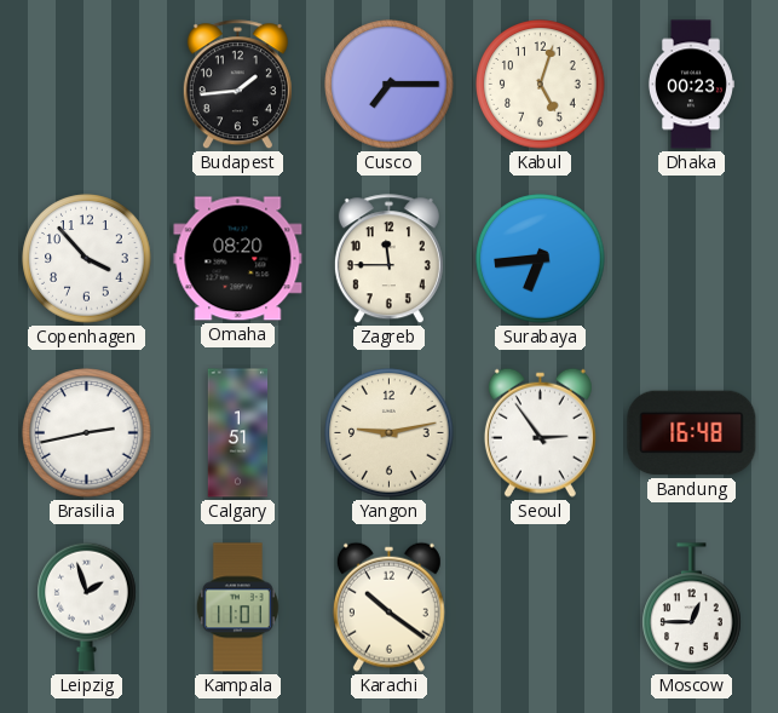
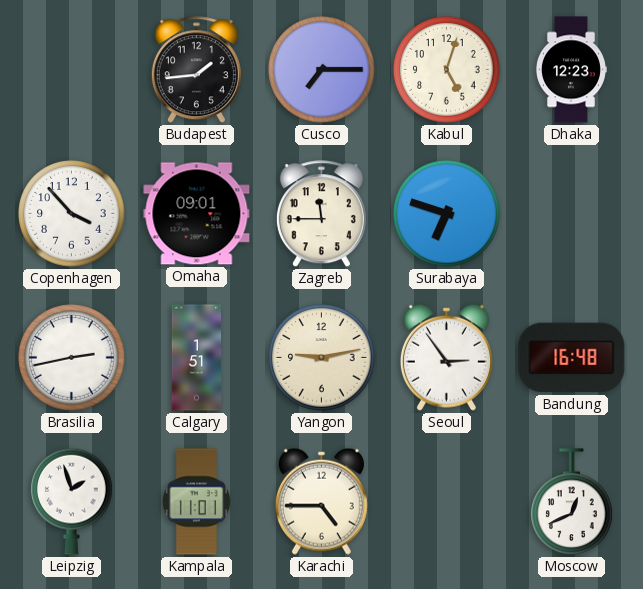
Dhaka: 00:23 -> 12:23
Omaha: 08:20 -> 09:01
Surabaya: 6:44 -> 6:48
Karachi: 10:21 -> 4:45
Moscow: 12:45 -> 12:41
